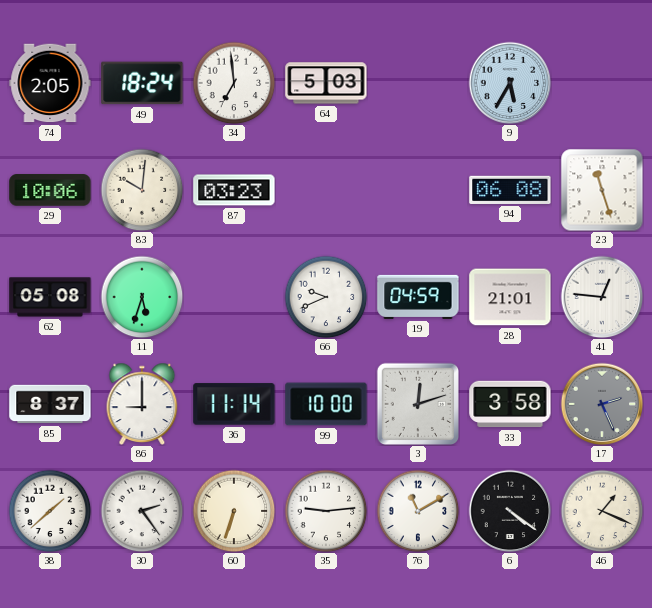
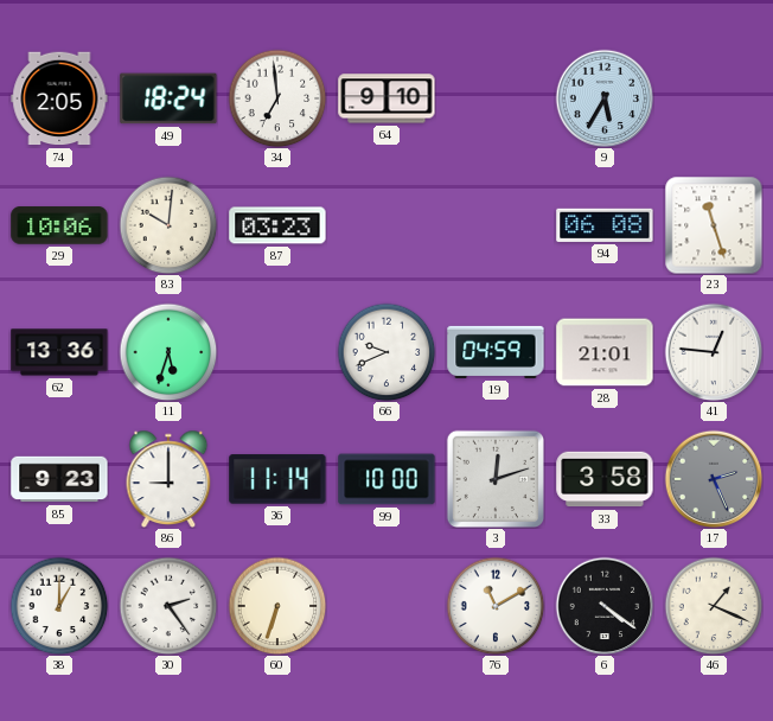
64: 5:03 -> 9:10
62: 05:08 -> 13:36
85: 8:37 -> 9:23
38: 1:38 -> 1:00
35: 9:14 -> none
